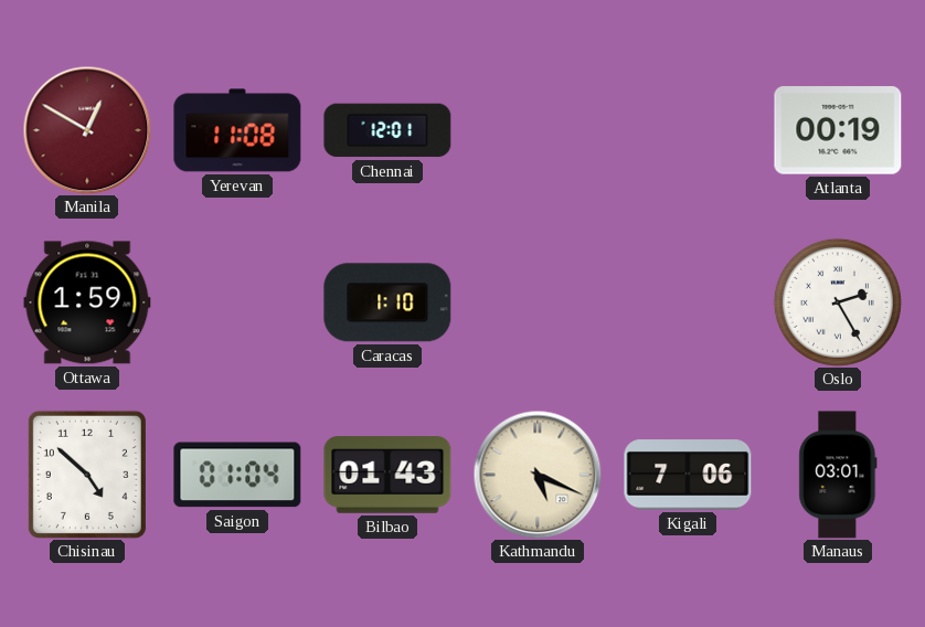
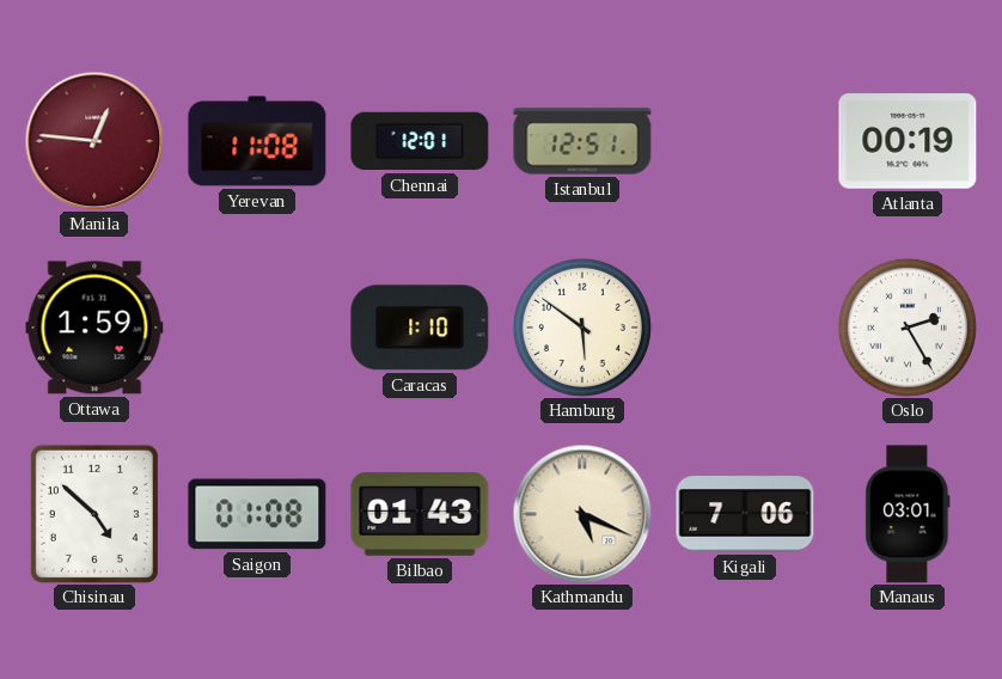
Manila: 12:50 -> 12:46
Istanbul: none -> 12:51
Hamburg: none -> 5:51
Saigon: 01:04 -> 01:08
